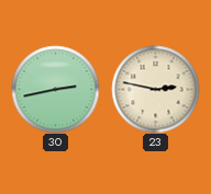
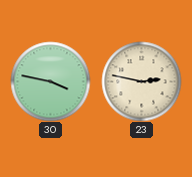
30: 2:43 -> 3:47
